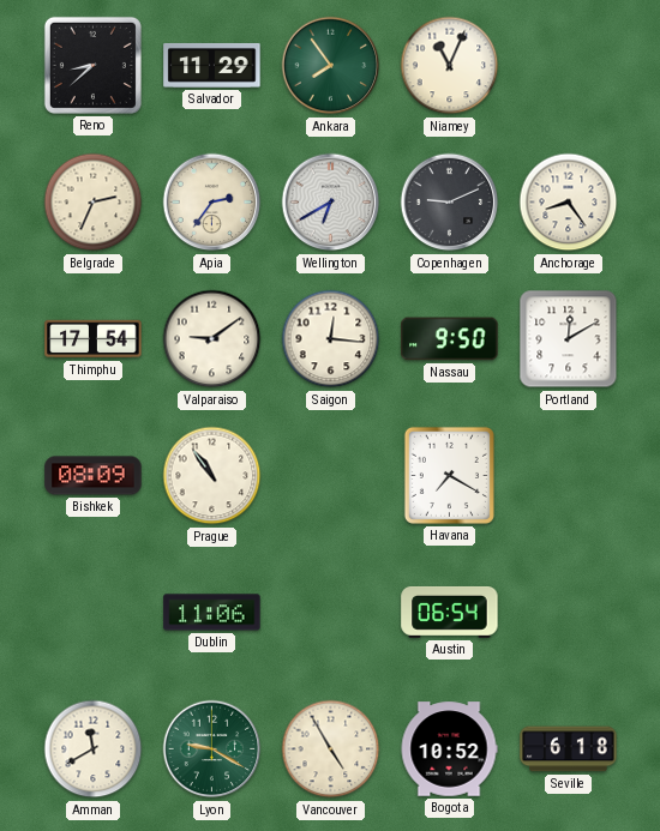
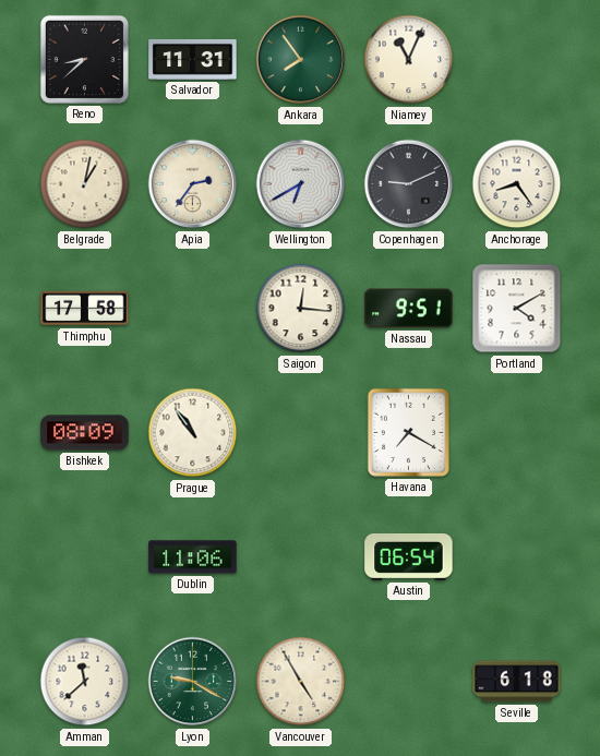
Salvador: 11:29 -> 11:31
Belgrade: 2:34 -> 1:02
Thimphu: 17:54 -> 17:58
Valparaiso: 9:09 -> none
Nassau: 9:50 -> 9:51
Portland: 12:10 -> 4:10
Amman: 11:40 -> 11:38
Bogota: 10:52 -> none
